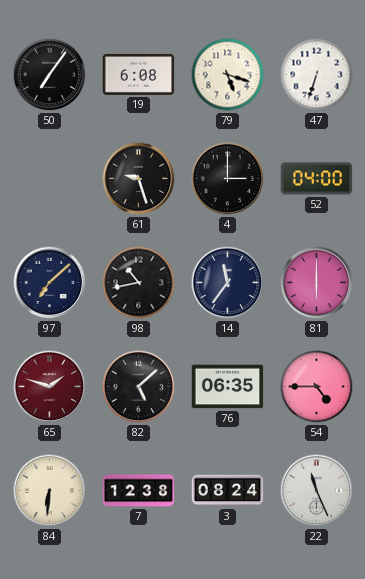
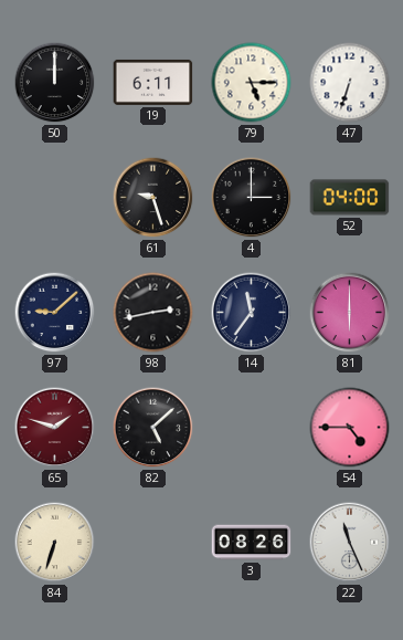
50: 7:06 -> 12:00
19: 6:08 -> 6:11
79: 5:18 -> 5:15
97: 7:08 -> 9:08
98: 10:43 -> 2:43
76: 06:35 -> none
84: 6:31 -> 6:33
7: 12:38 -> none
3: 08:24 -> 08:26
